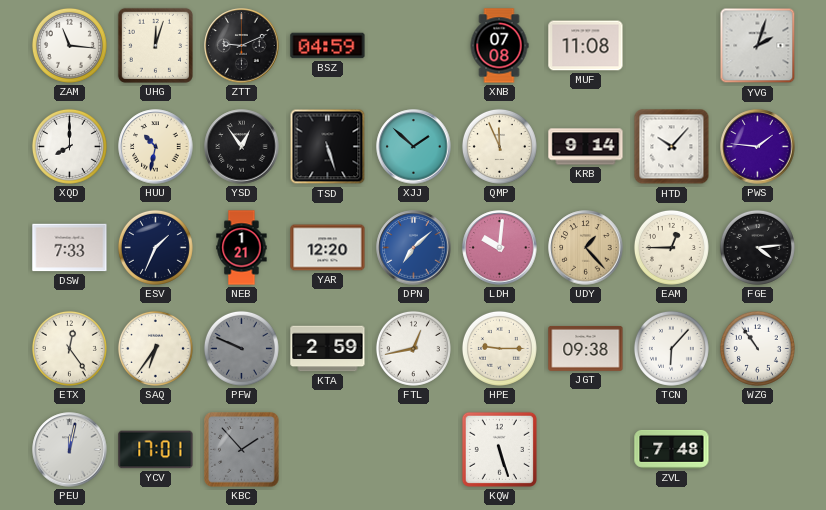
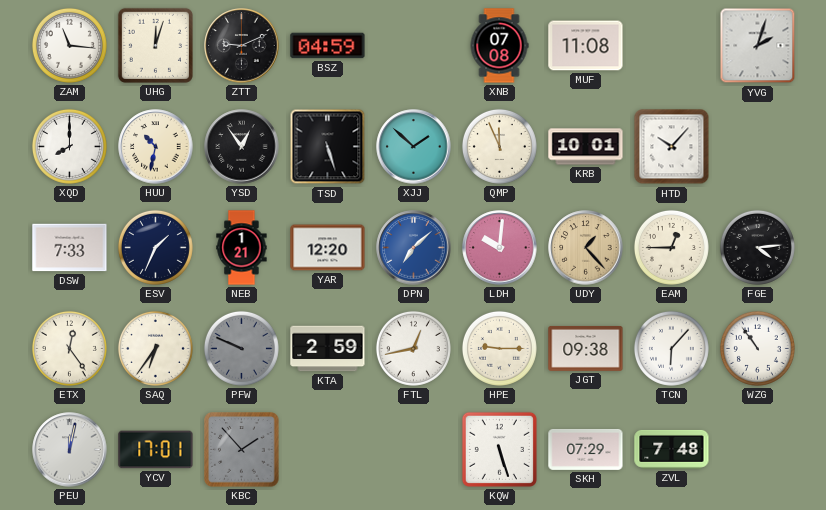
KRB: 9:14 -> 10:01
PWS: 1:46 -> none
SKH: none -> 07:29
